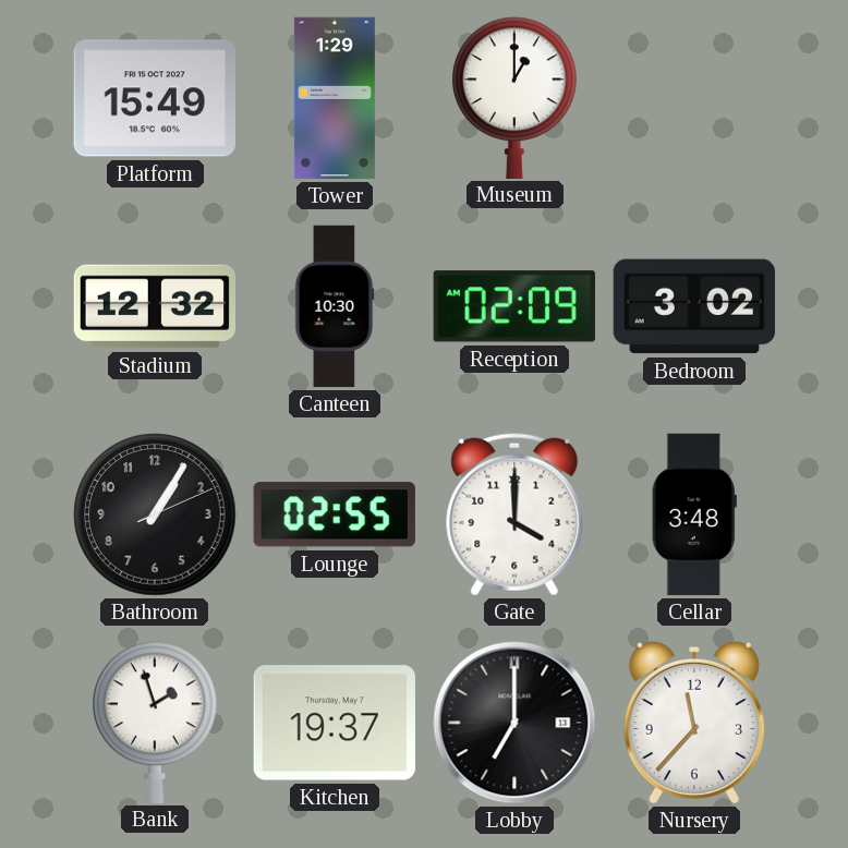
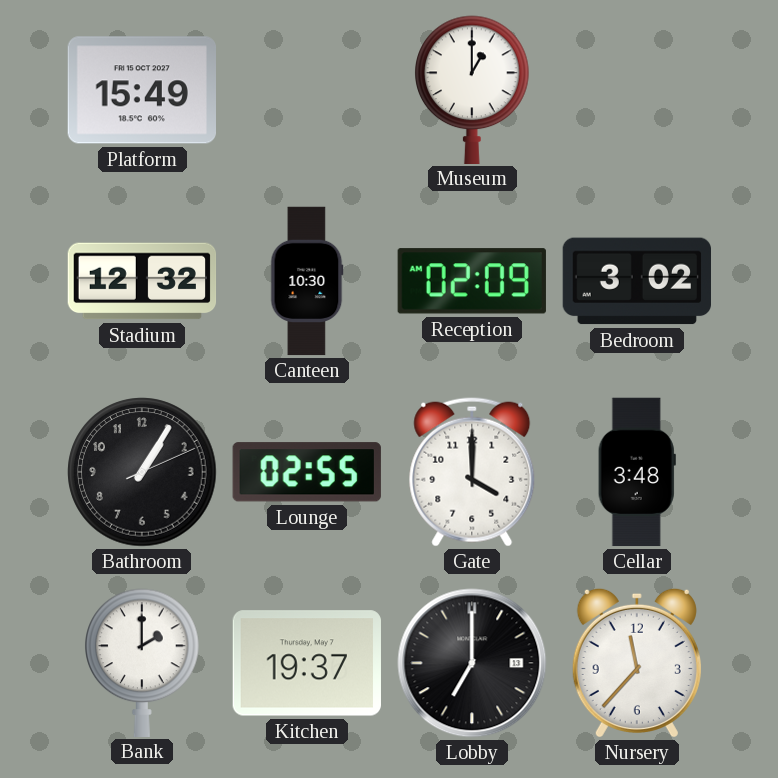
Tower: 1:29 -> none
Bank: 1:57 -> 2:00
